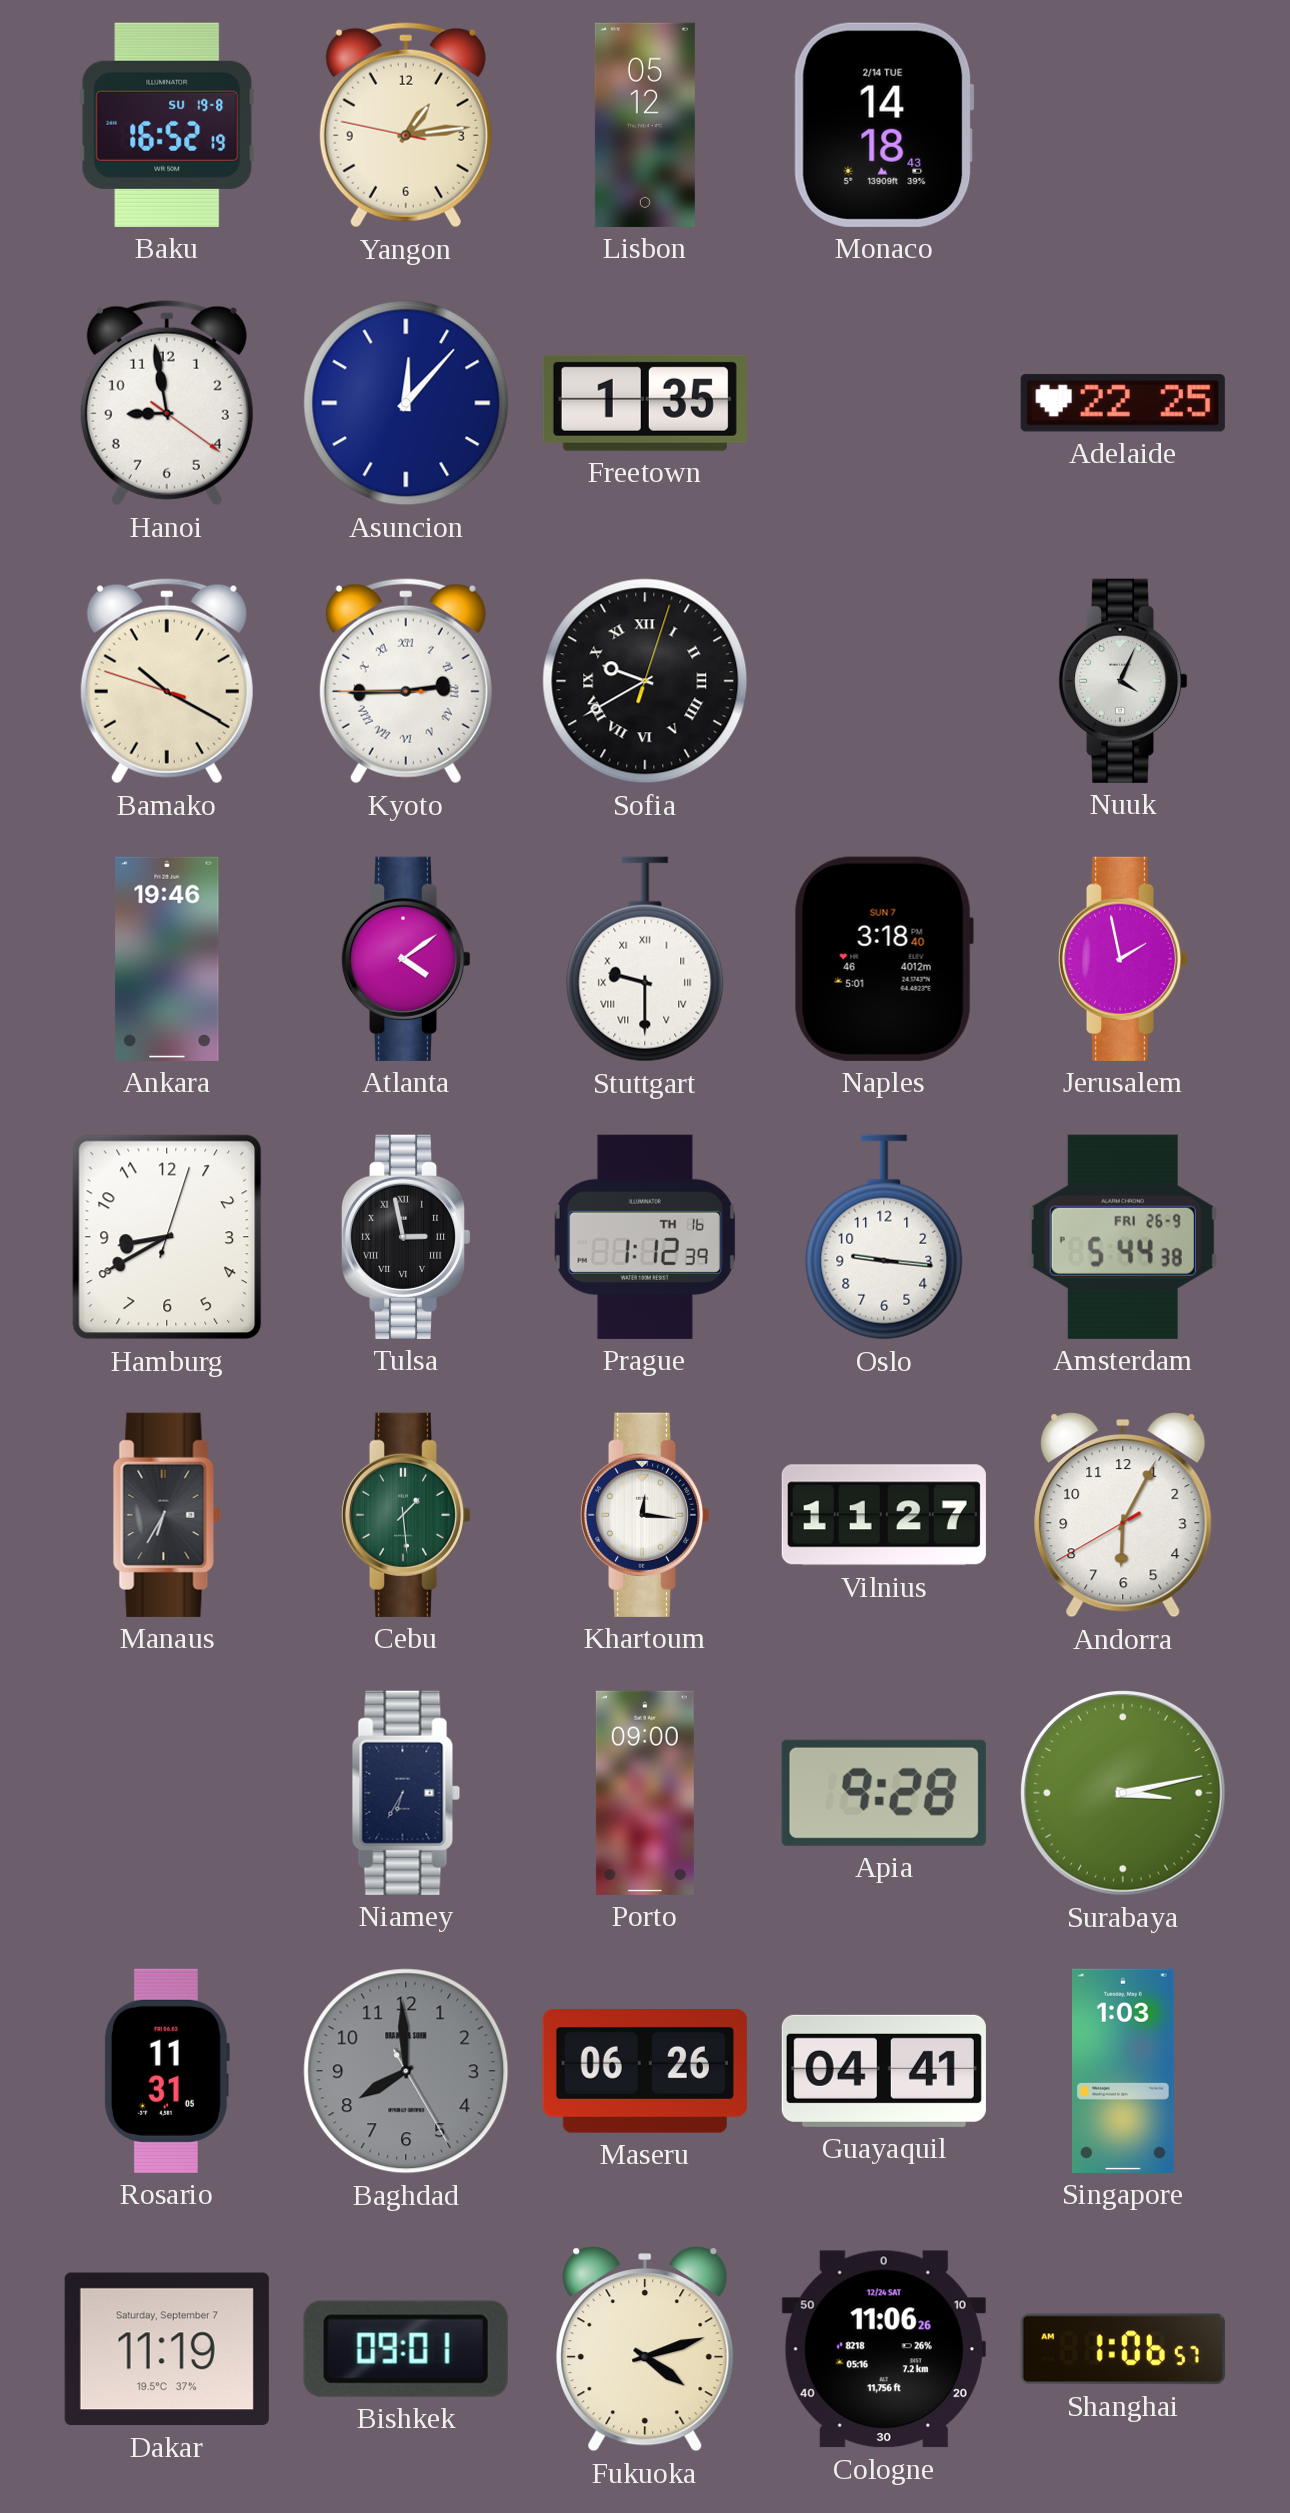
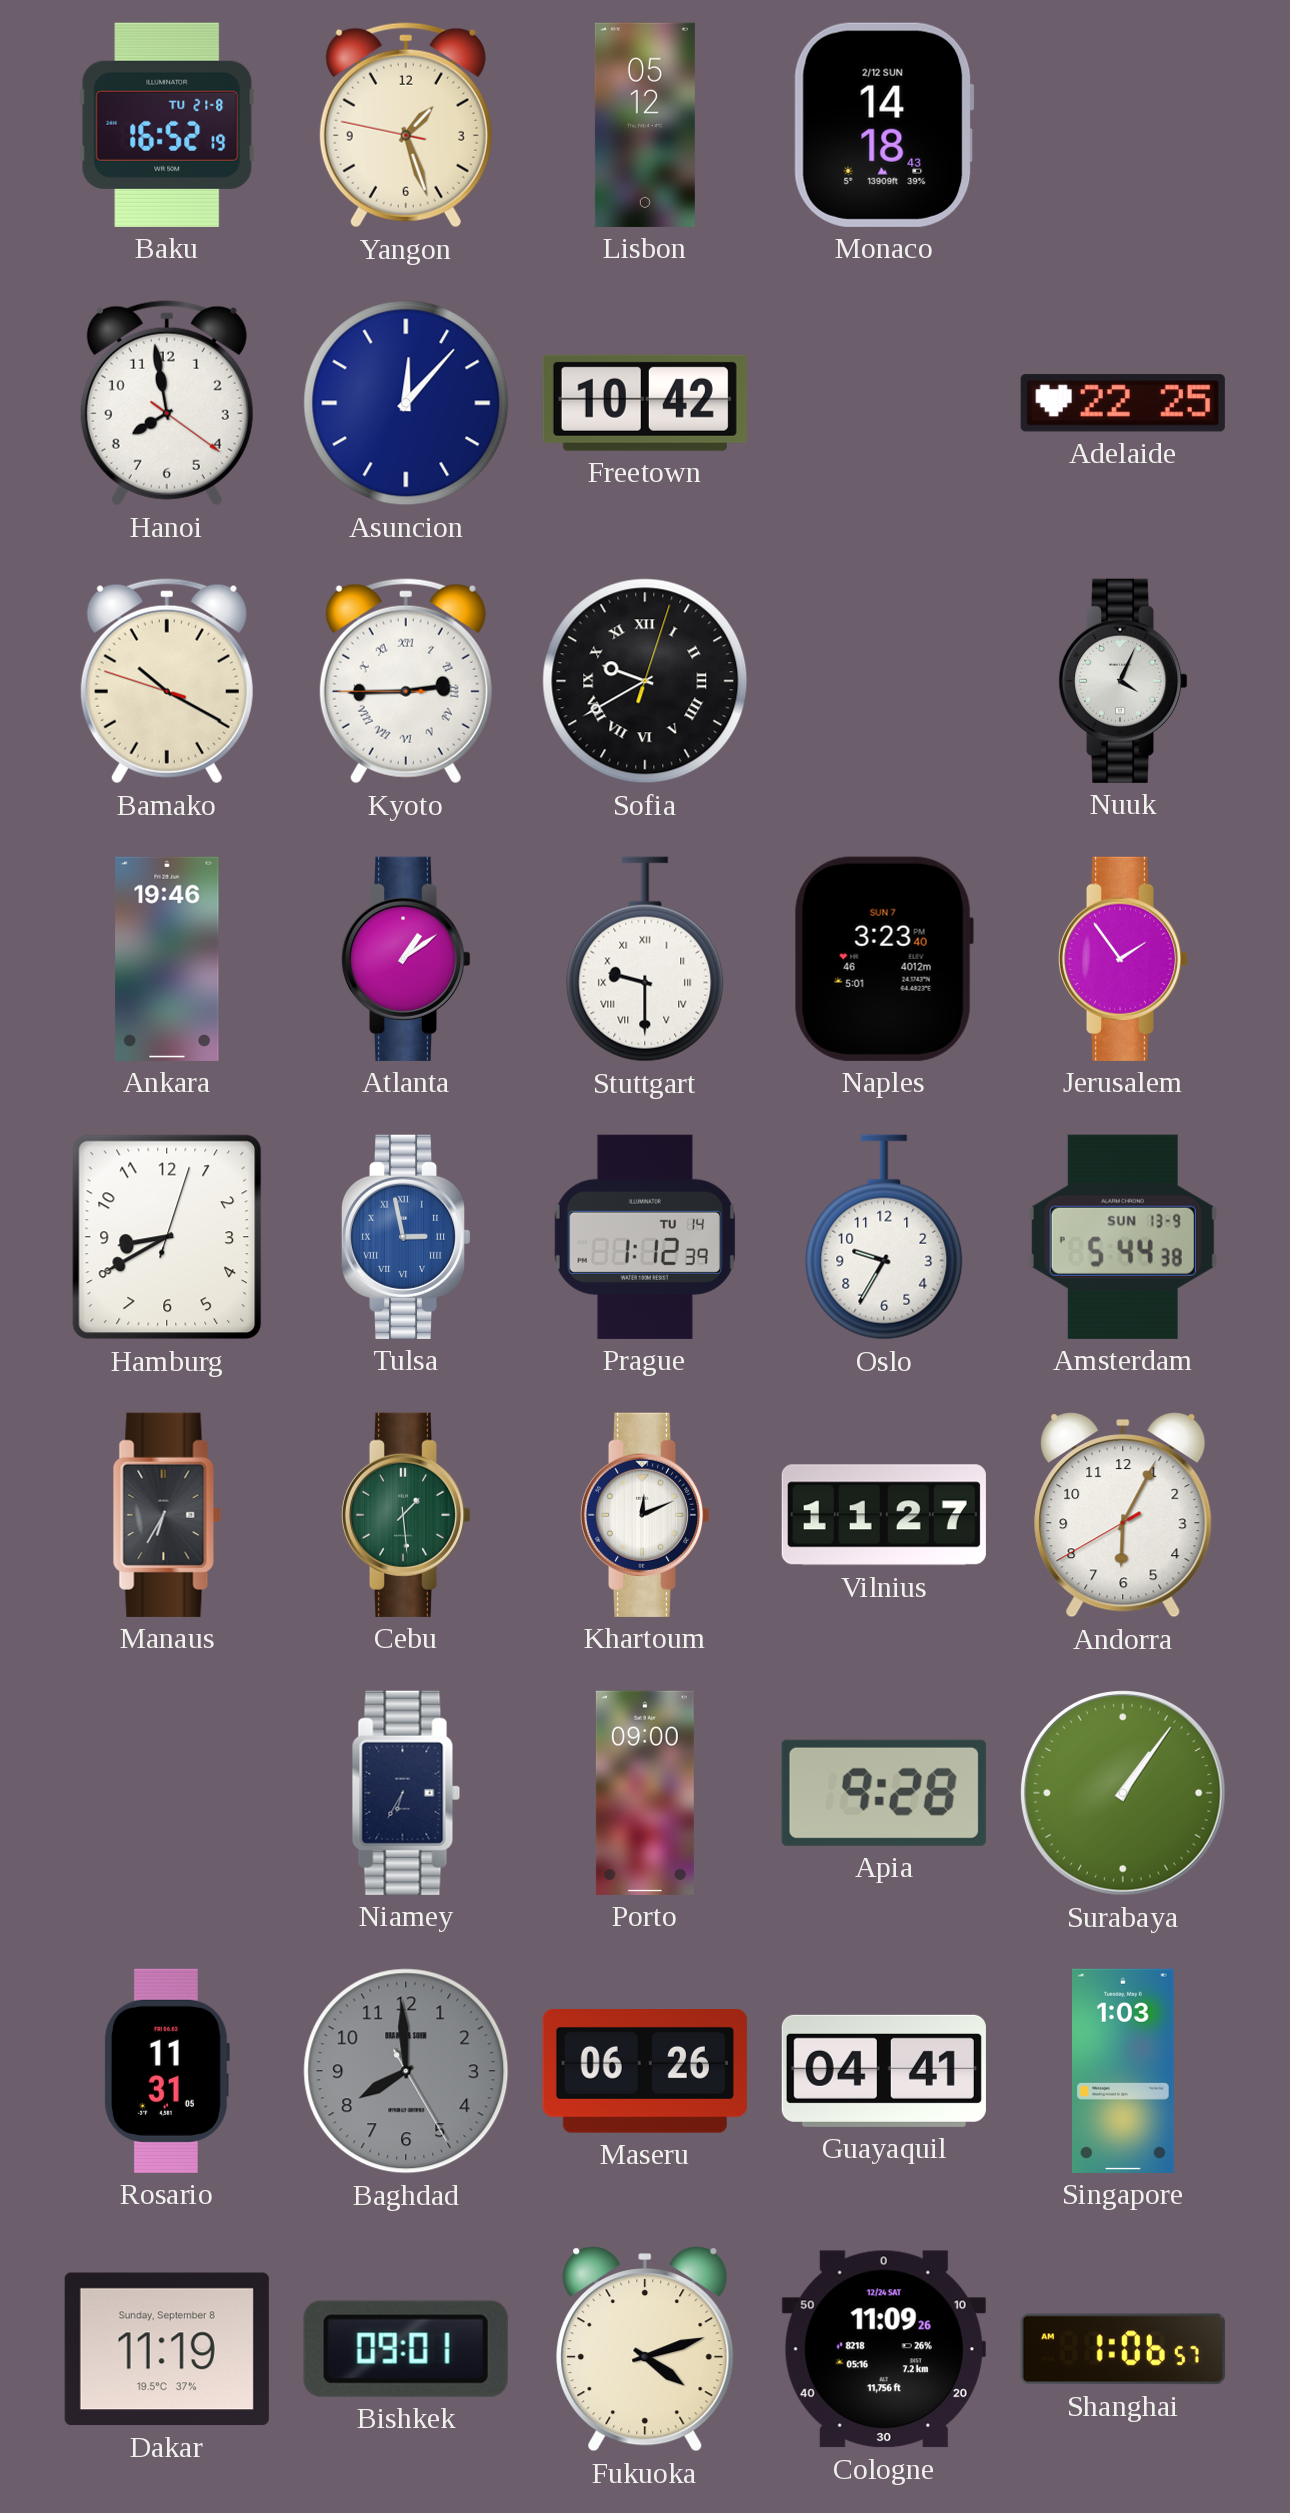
Baku date: SU 19-8 -> TU 21-8
Yangon: 1:13 -> 1:26
Monaco date: 2/14 TUE -> 2/12 SUN
Hanoi: 8:58 -> 7:58
Freetown: 1:35 -> 10:42
Atlanta: 4:09 -> 1:09
Naples: 3:18 -> 3:23
Jerusalem: 1:58 -> 1:54
Tulsa dial: black -> blue
Prague date: TH 16 -> TU 14
Oslo: 9:16 -> 9:35
Amsterdam date: FRI 26-9 -> SUN 13-9
Khartoum: 12:16 -> 12:11
Surabaya: 3:13 -> 1:06
Dakar date: Saturday, September 7 -> Sunday, September 8
Cologne: 11:06 -> 11:09
